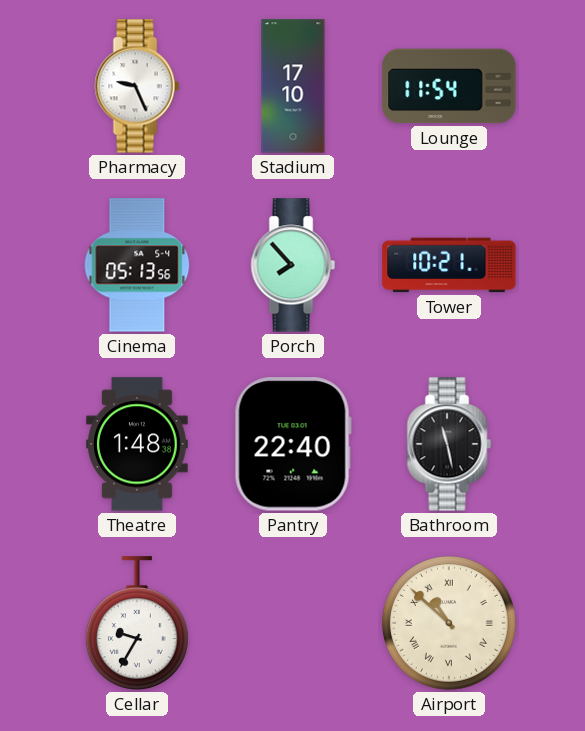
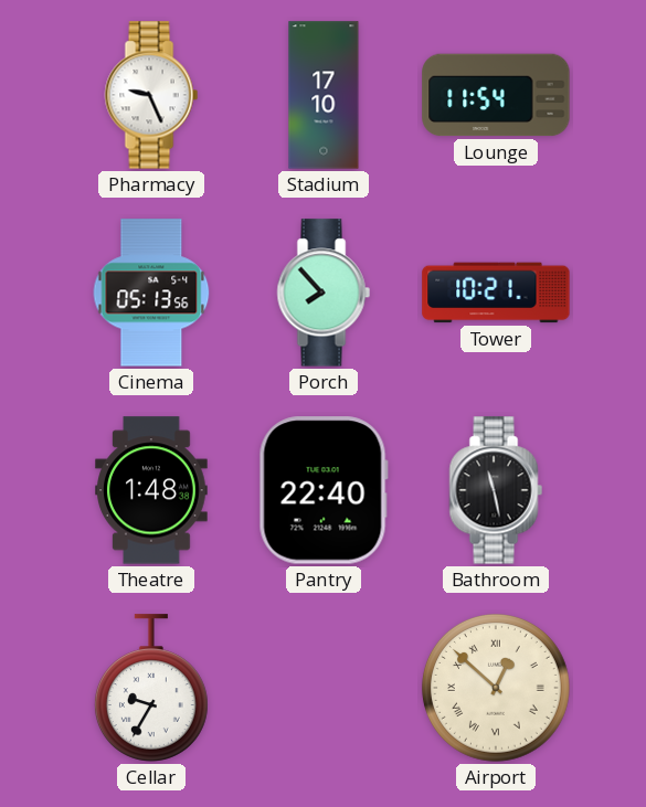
Airport: 10:52 -> 12:52
